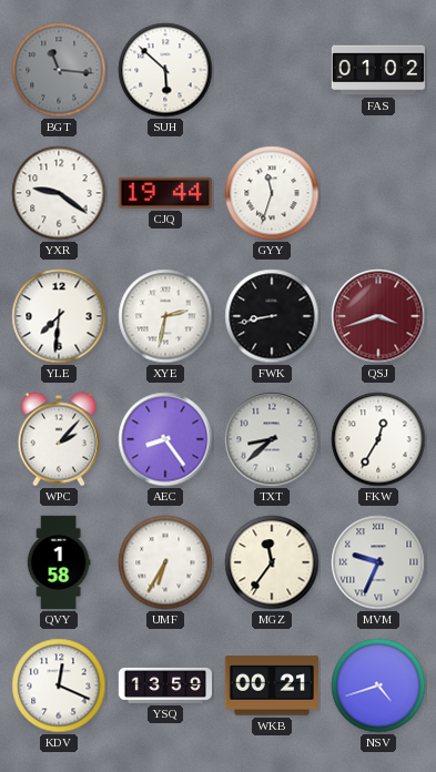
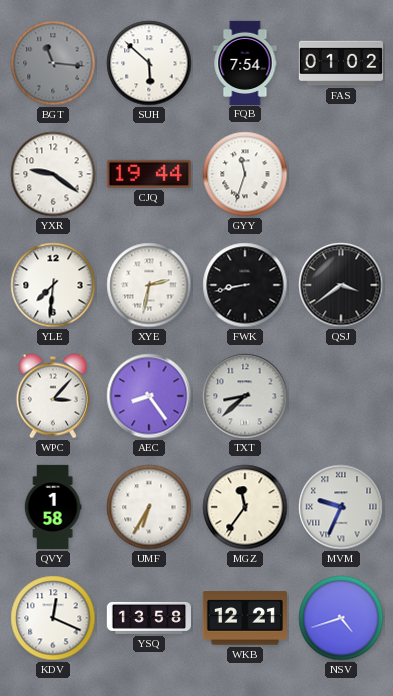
FQB: none -> 7:54
QSJ: 3:42 -> 3:39
QSJ dial: burgundy -> black
WPC: 2:07 -> 3:07
FKW: 12:35 -> none
YSQ: 13:59 -> 13:58
WKB: 00:21 -> 12:21
